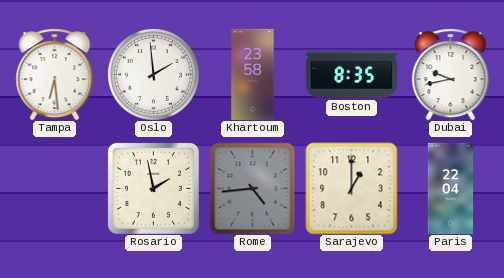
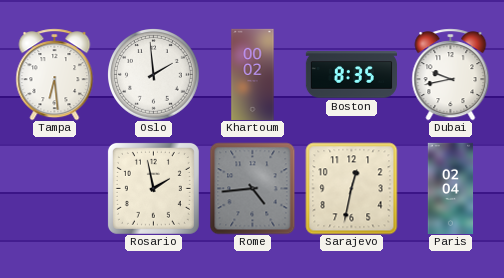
Khartoum: 23:58 -> 00:02
Sarajevo: 1:00 -> 12:32
Paris: 22:04 -> 02:04
